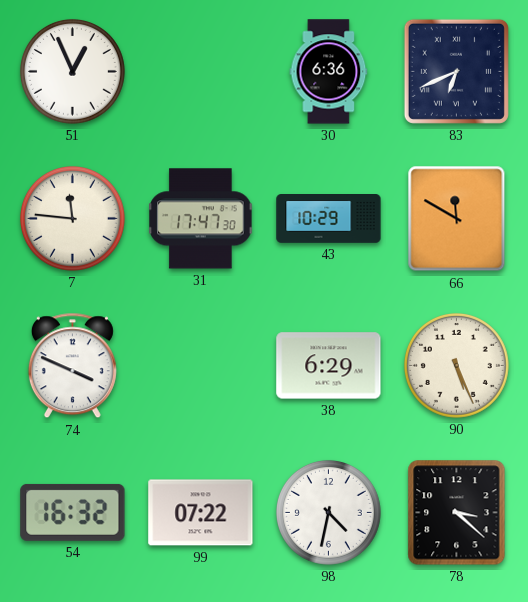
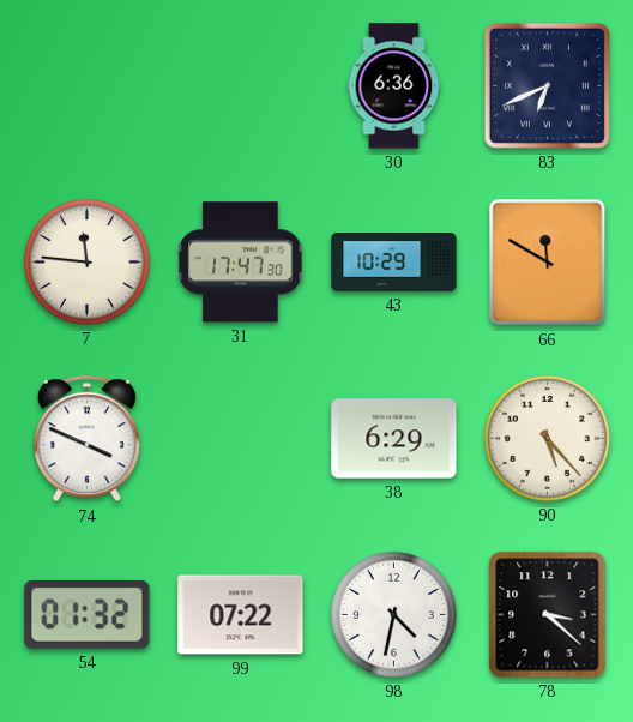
51: 12:56 -> none
90: 5:26 -> 5:23
54: 16:32 -> 01:32
